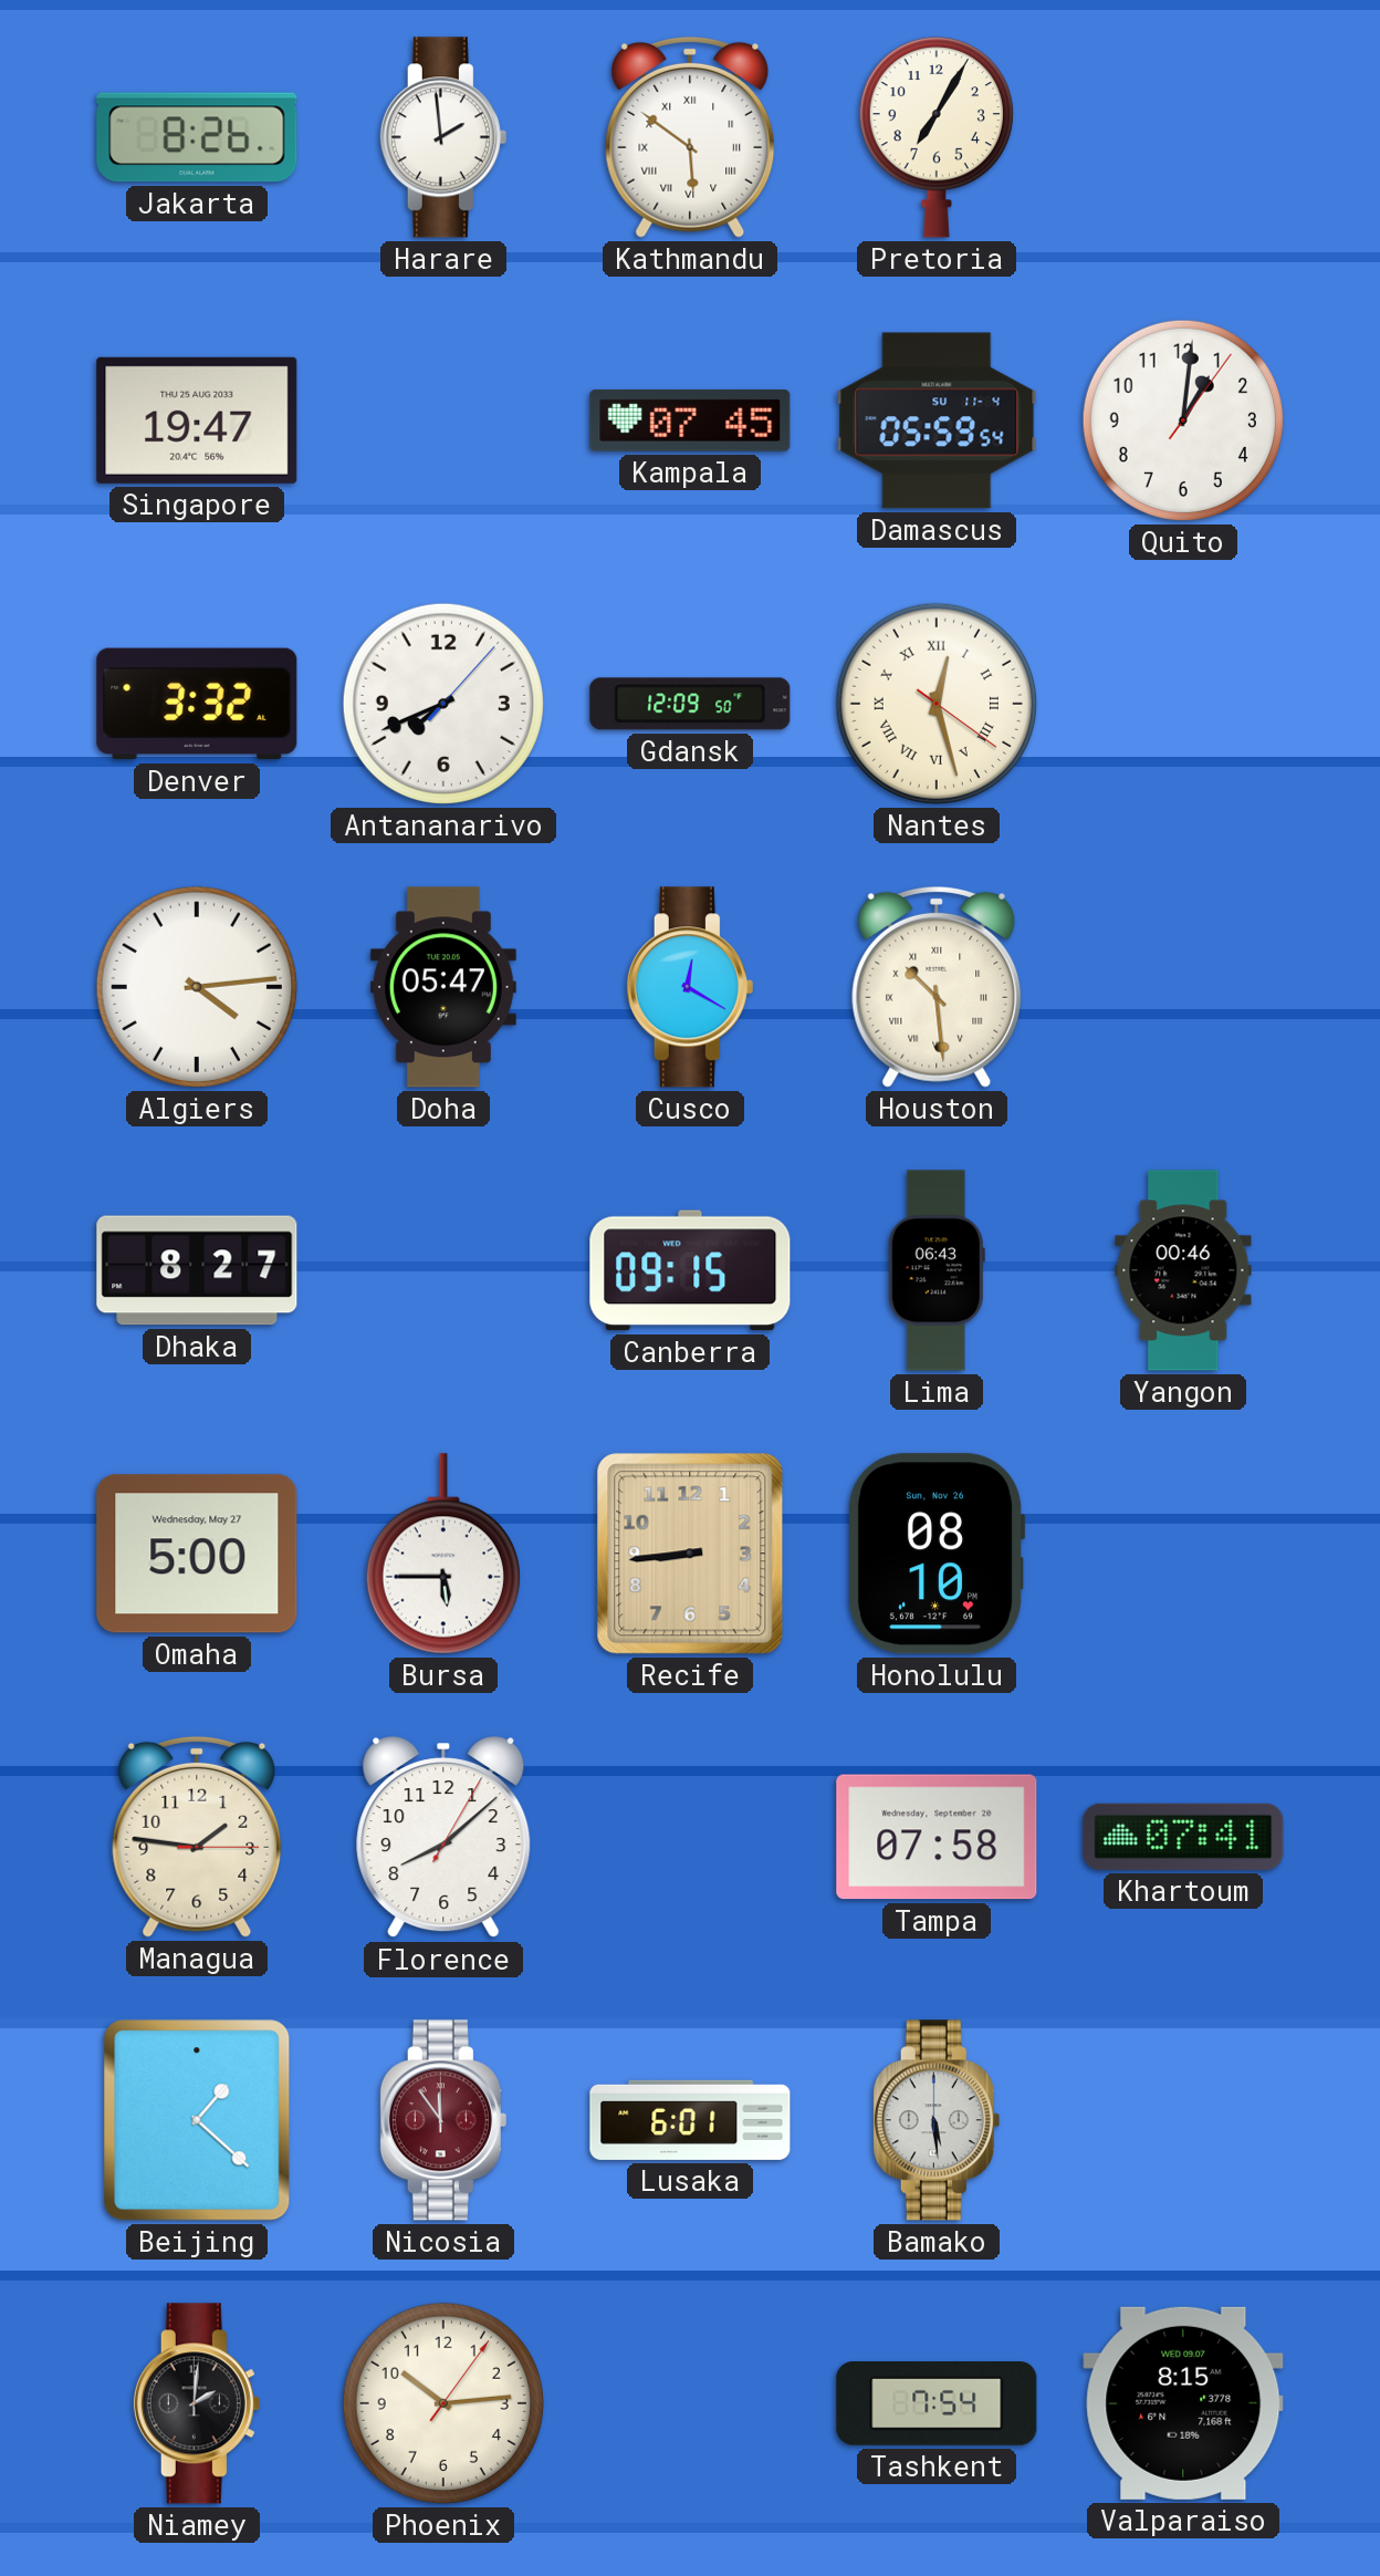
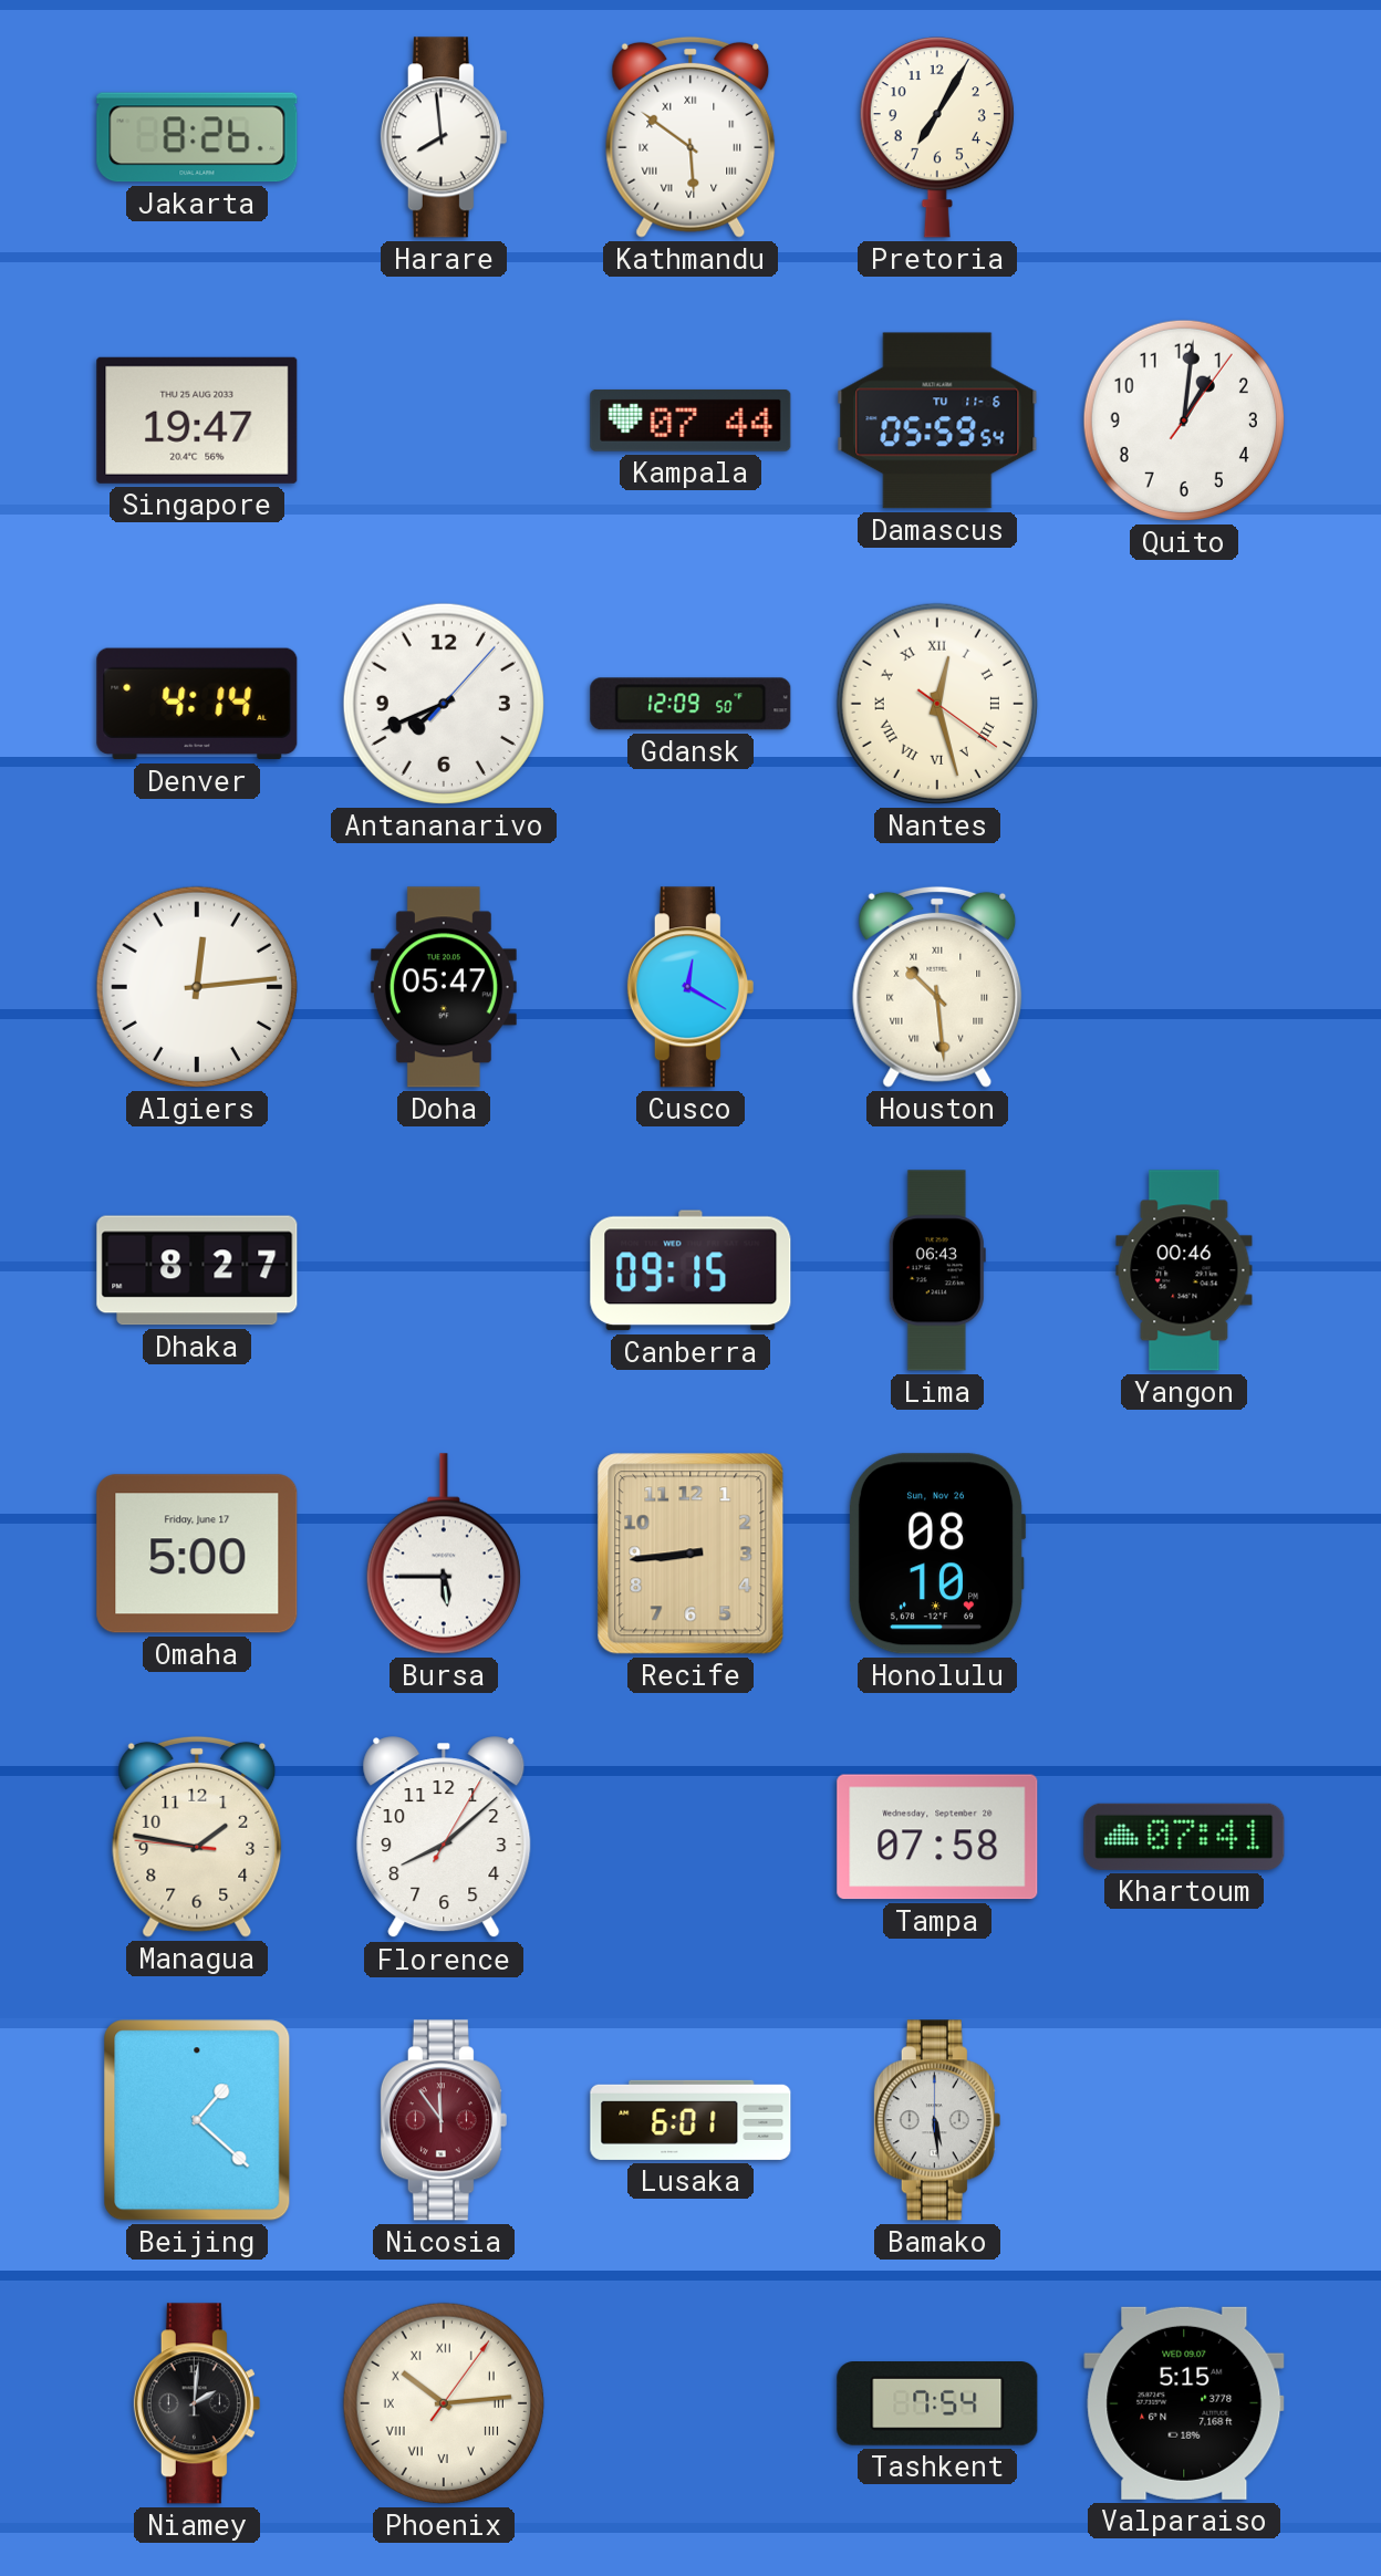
Harare: 1:59 -> 7:59
Kampala: 07:45 -> 07:44
Damascus date: SU 11-4 -> TU 11-6
Denver: 3:32 -> 4:14
Algiers: 4:14 -> 12:14
Omaha date: Wednesday, May 27 -> Friday, June 17
Managua: 1:46:15 -> 1:46:46
Phoenix numerals: Arabic -> Roman
Valparaiso: 8:15 -> 5:15
